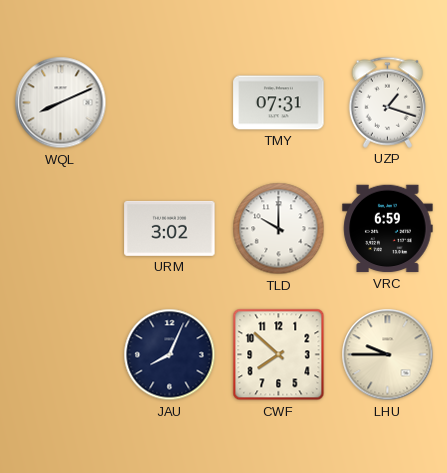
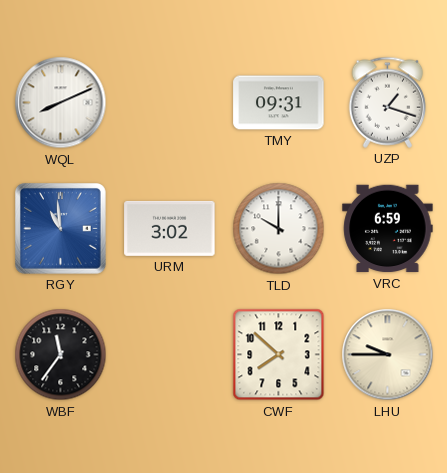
TMY: 07:31 -> 09:31
RGY: none -> 10:59
WBF: none -> 11:36
JAU: 8:04 -> none
